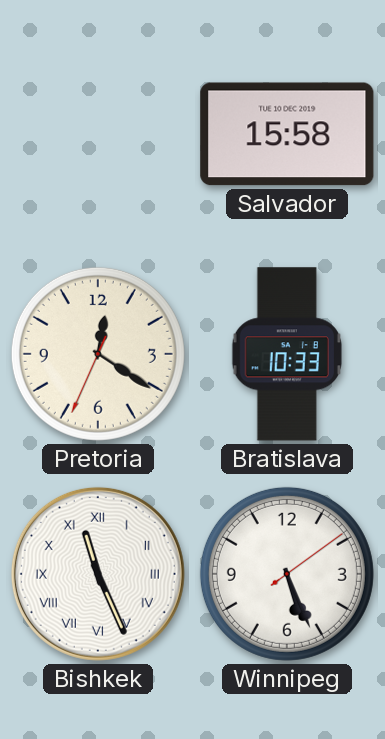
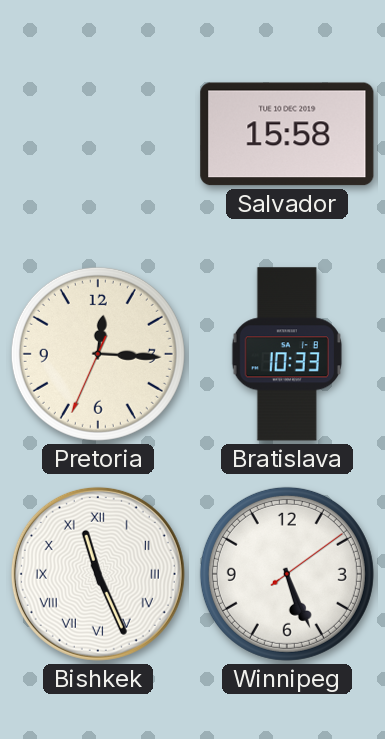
Pretoria: 12:20 -> 12:15
